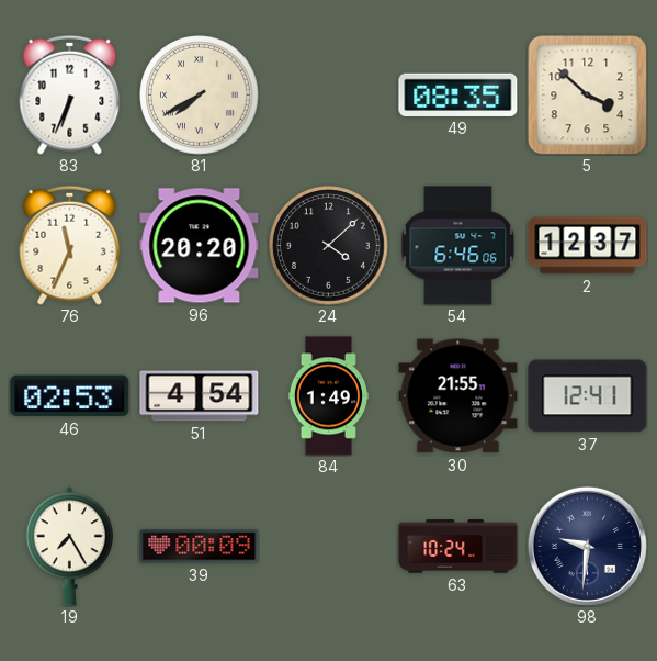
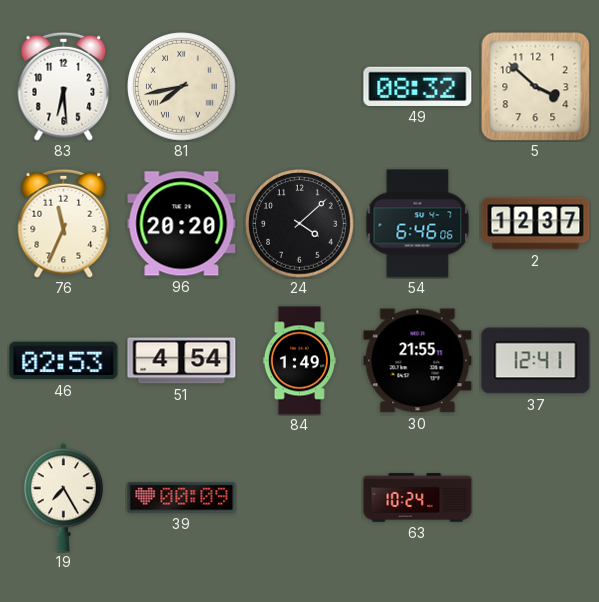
83: 6:34 -> 6:29
81: 7:40 -> 7:43
49: 08:35 -> 08:32
98: 9:31 -> none
